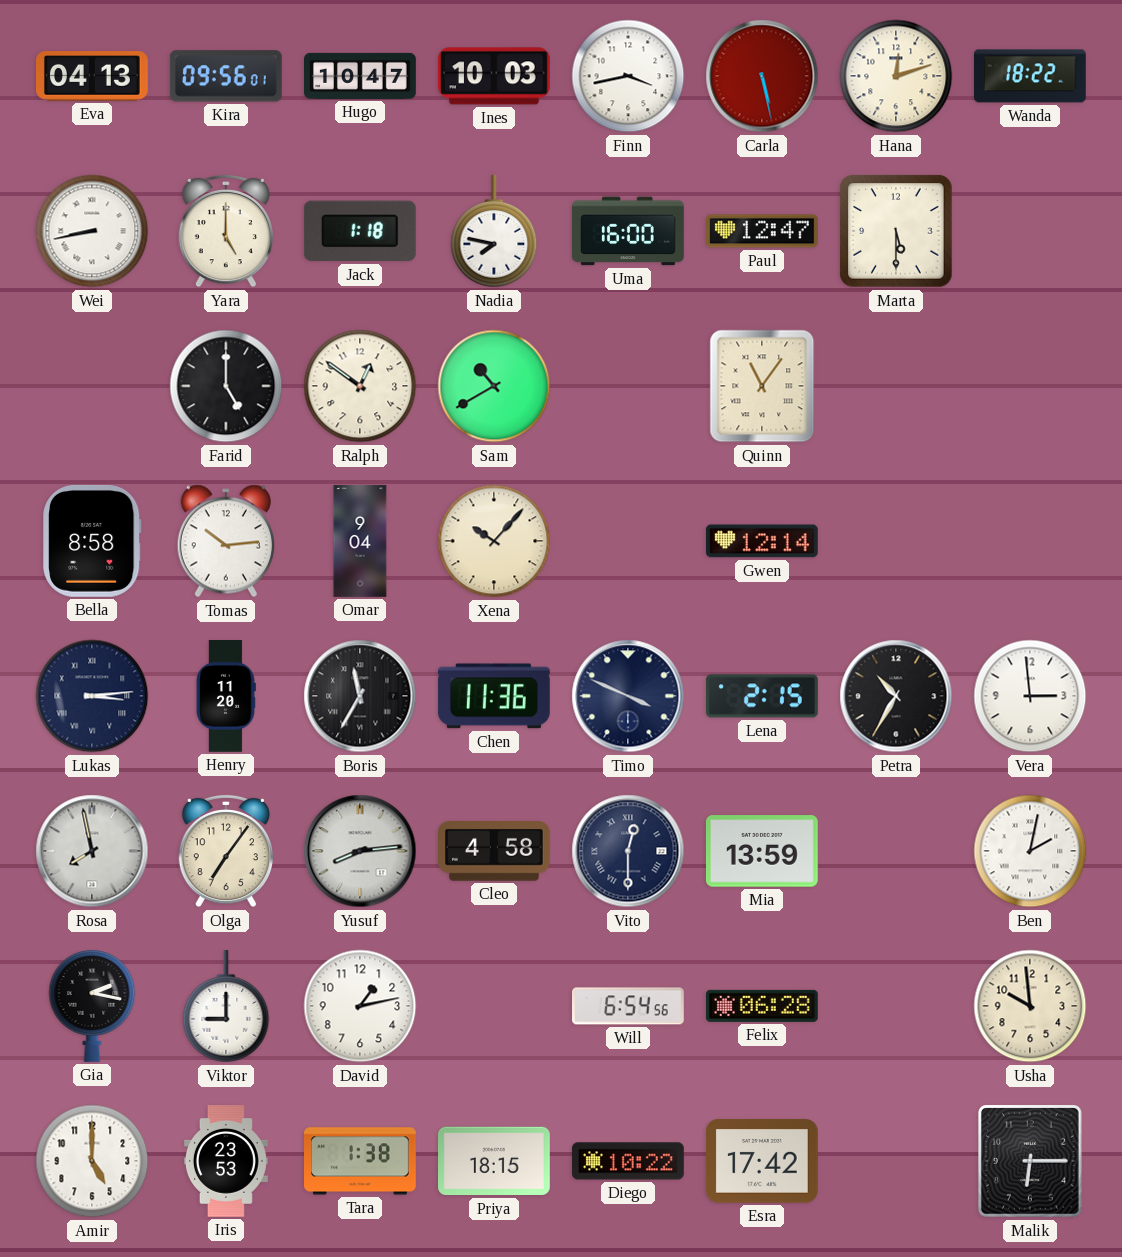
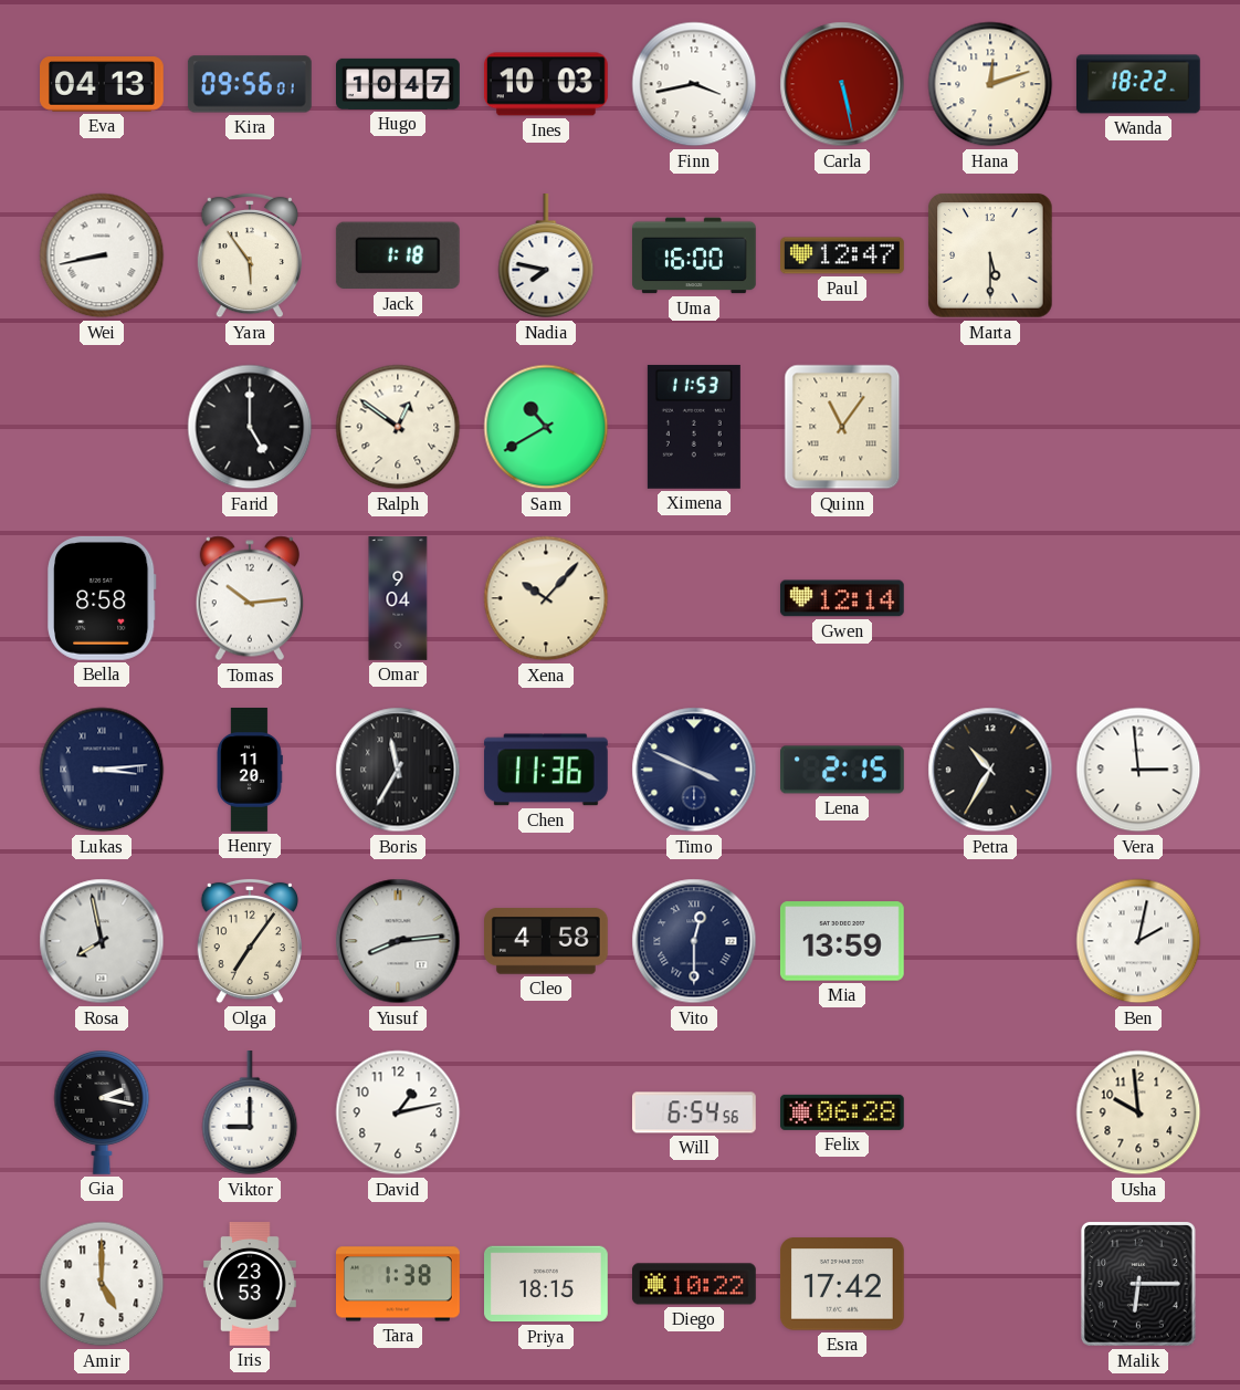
Yara: 5:00 -> 5:54
Ximena: none -> 11:53
